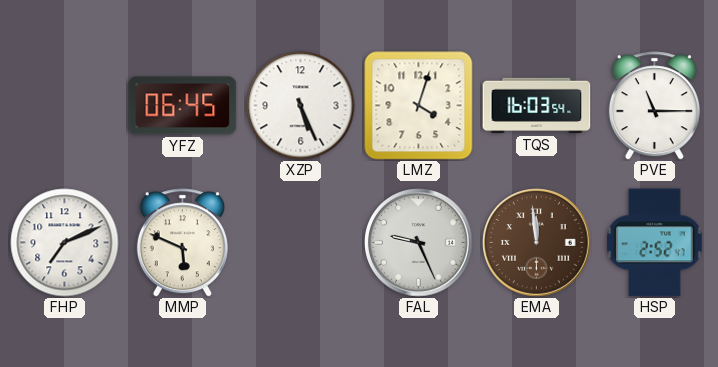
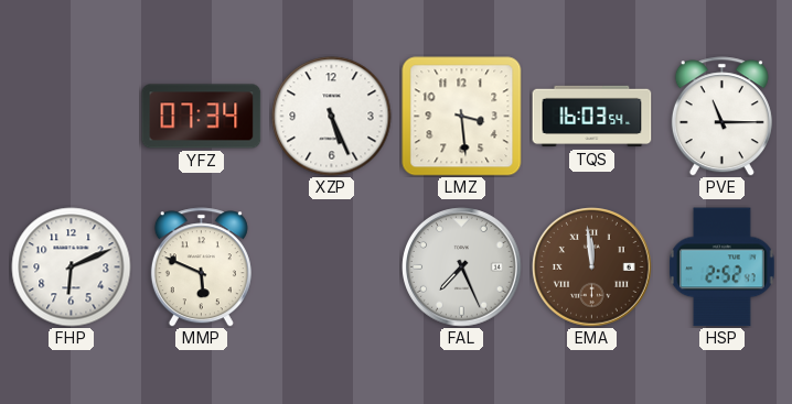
YFZ: 06:45 -> 07:34
LMZ: 4:03 -> 3:29
FHP: 7:11 -> 6:11
FAL: 9:26 -> 7:26
